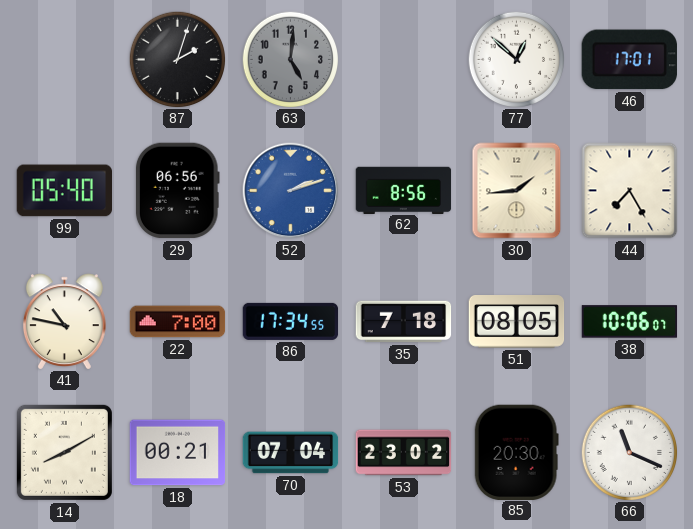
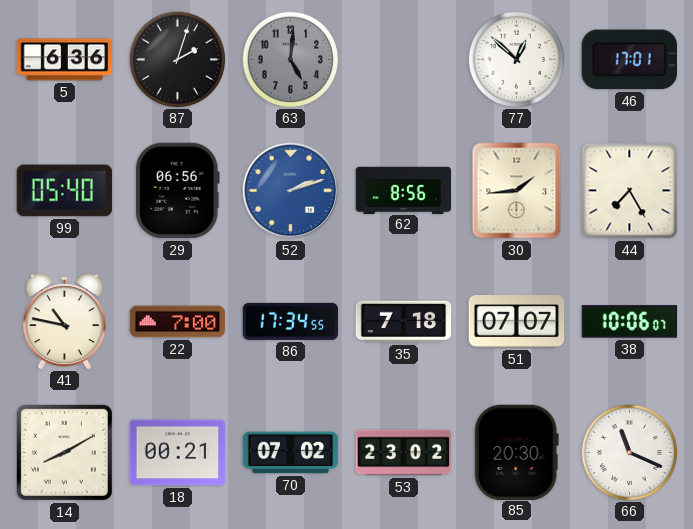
5: none -> 6:36
51: 08:05 -> 07:07
70: 07:04 -> 07:02
